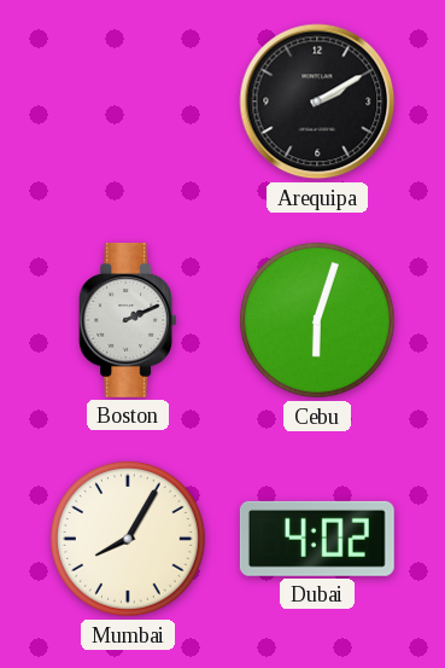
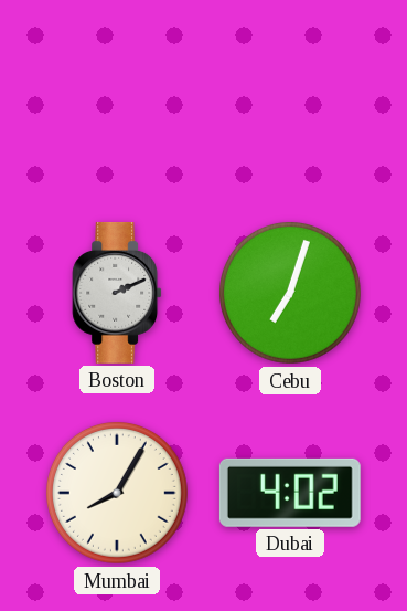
Arequipa: 2:10 -> none
Cebu: 6:03 -> 7:03
